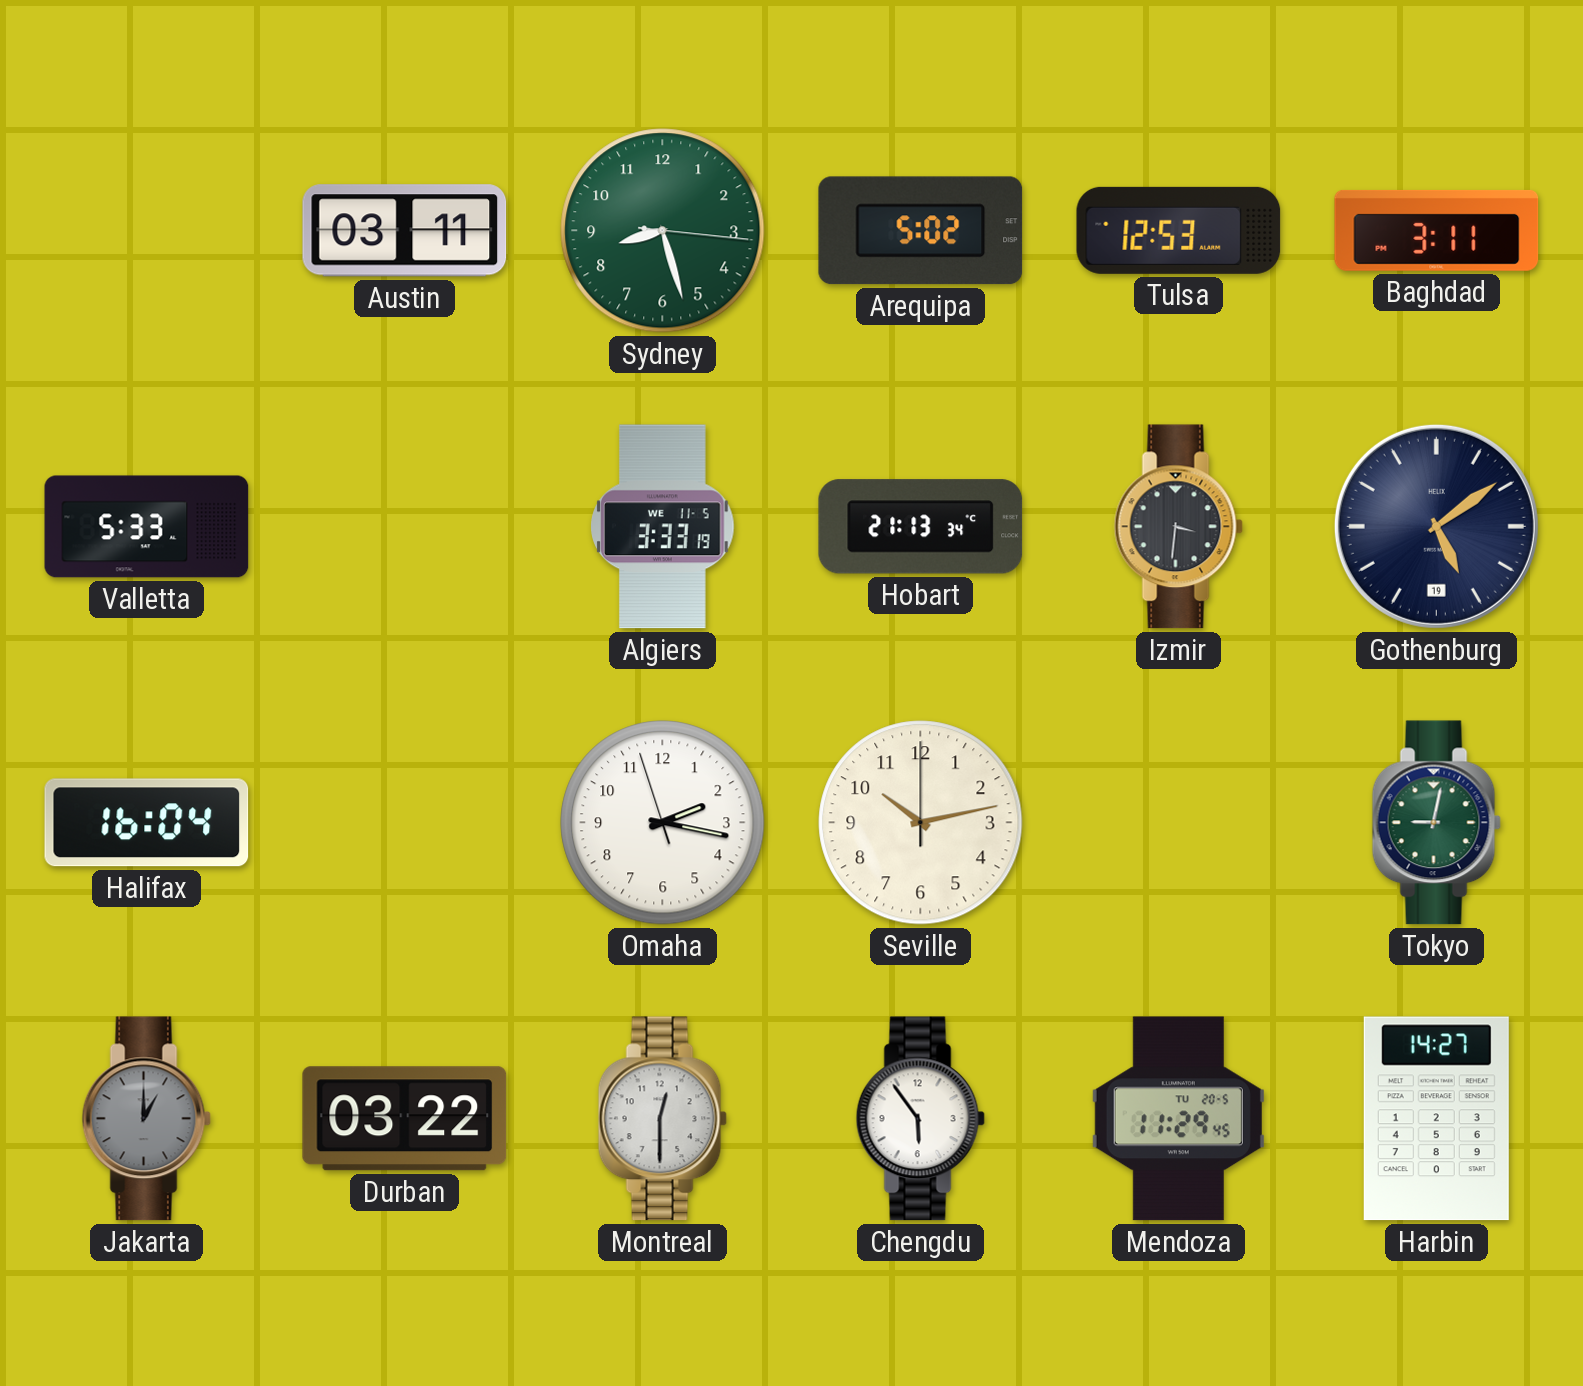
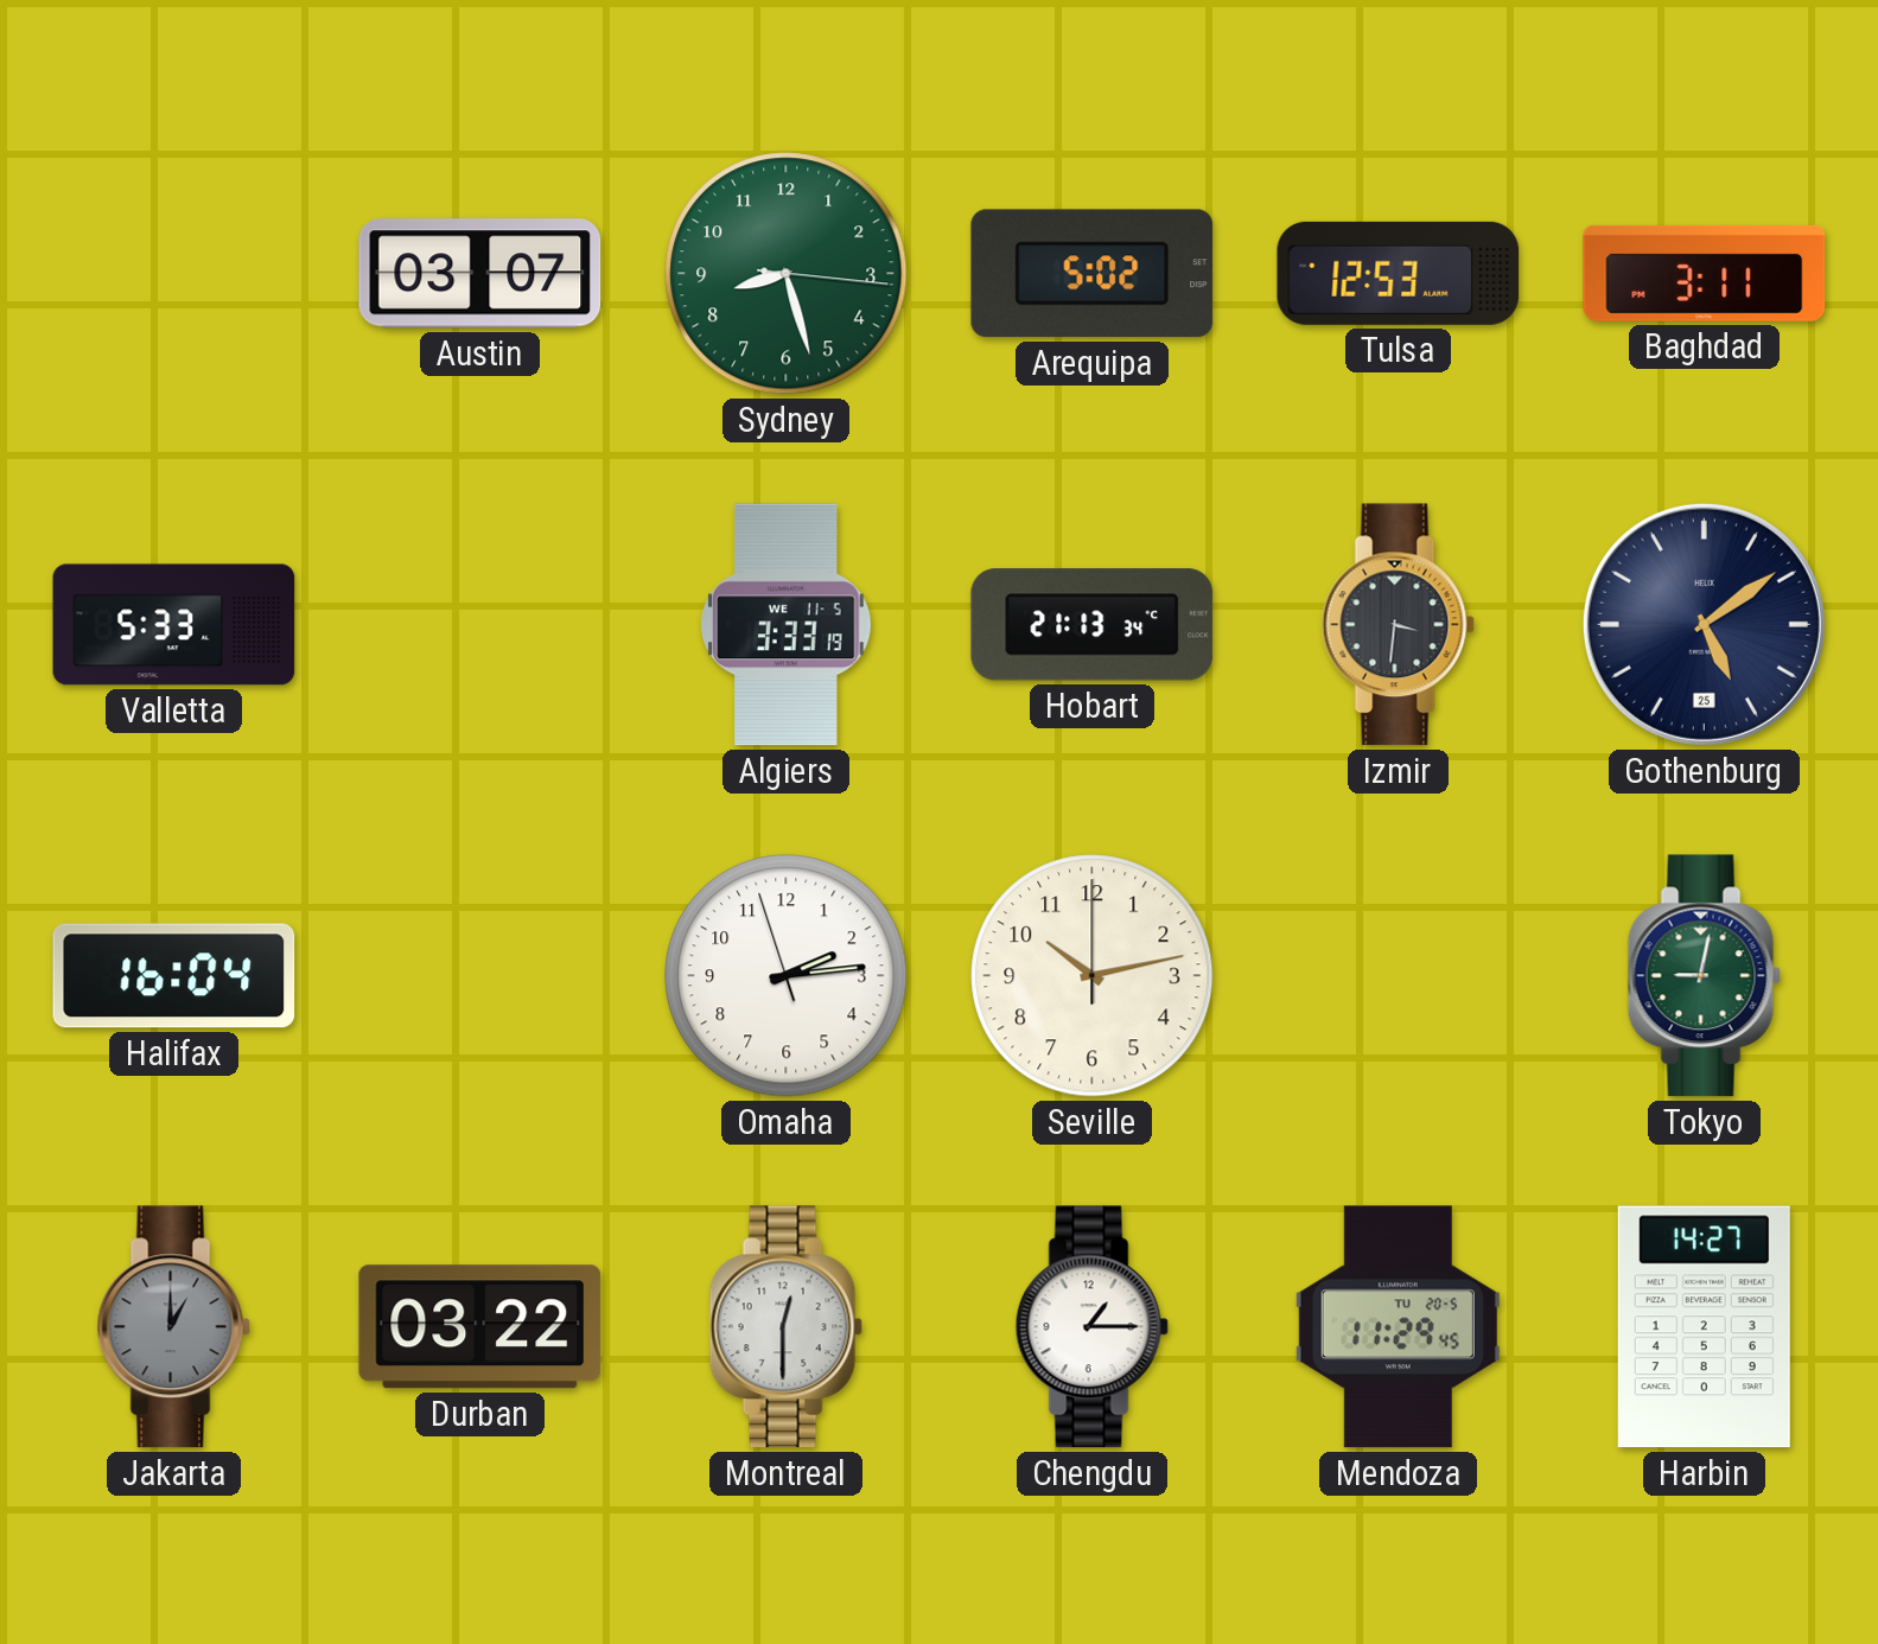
Austin: 03:11 -> 03:07
Gothenburg date: 19 -> 25
Omaha: 2:16 -> 2:13
Chengdu: 5:54 -> 1:15
